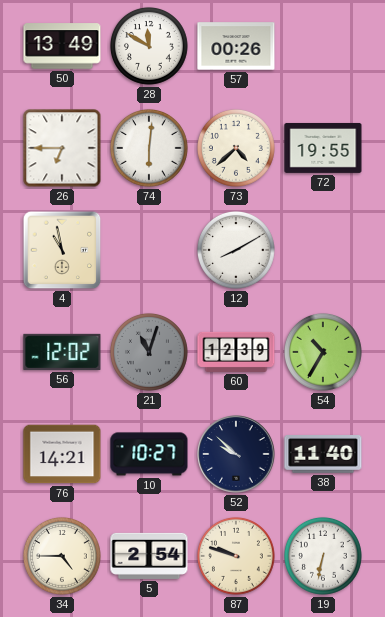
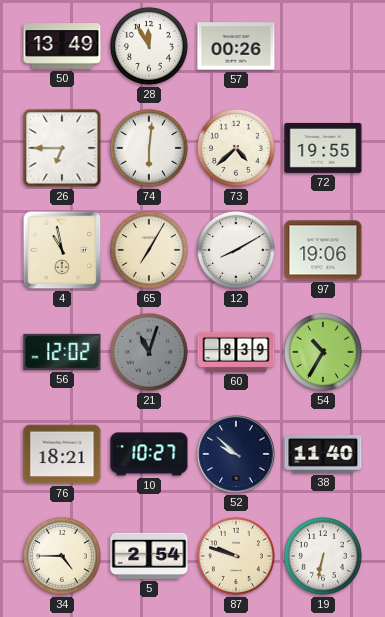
28: 11:50 -> 11:55
65: none -> 7:05
97: none -> 19:06
60: 12:39 -> 8:39
76: 14:21 -> 18:21
